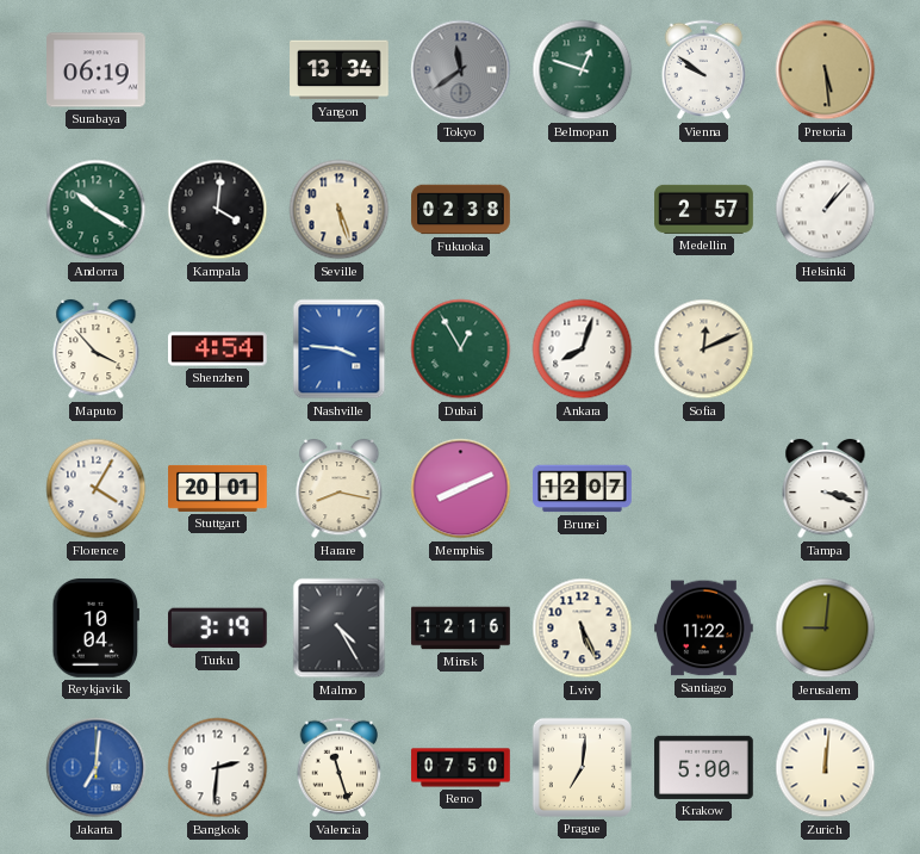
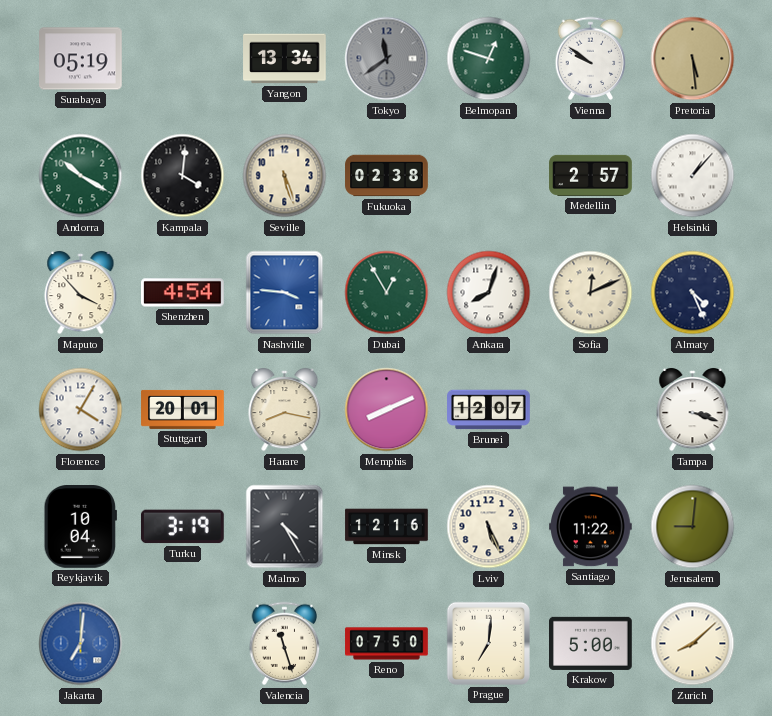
Surabaya: 06:19 -> 05:19
Almaty: none -> 4:26
Bangkok: 2:31 -> none
Zurich: 12:01 -> 8:08
